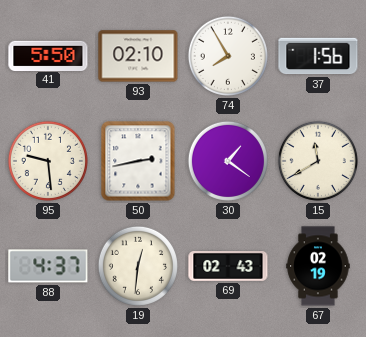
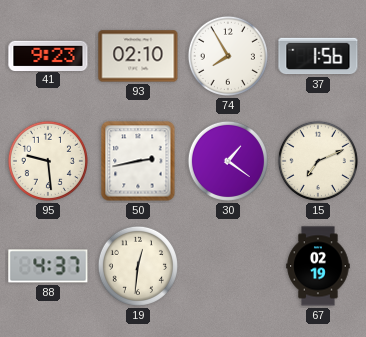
41: 5:50 -> 9:23
15: 11:40 -> 7:11
69: 02:43 -> none
